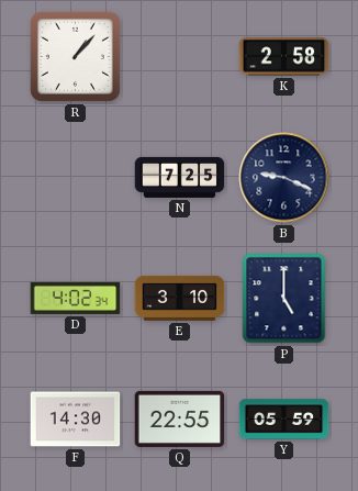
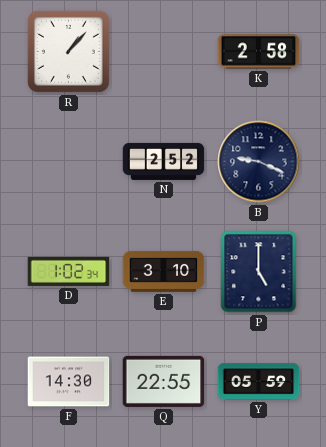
N: 7:25 -> 2:52
D: 4:02 -> 1:02
